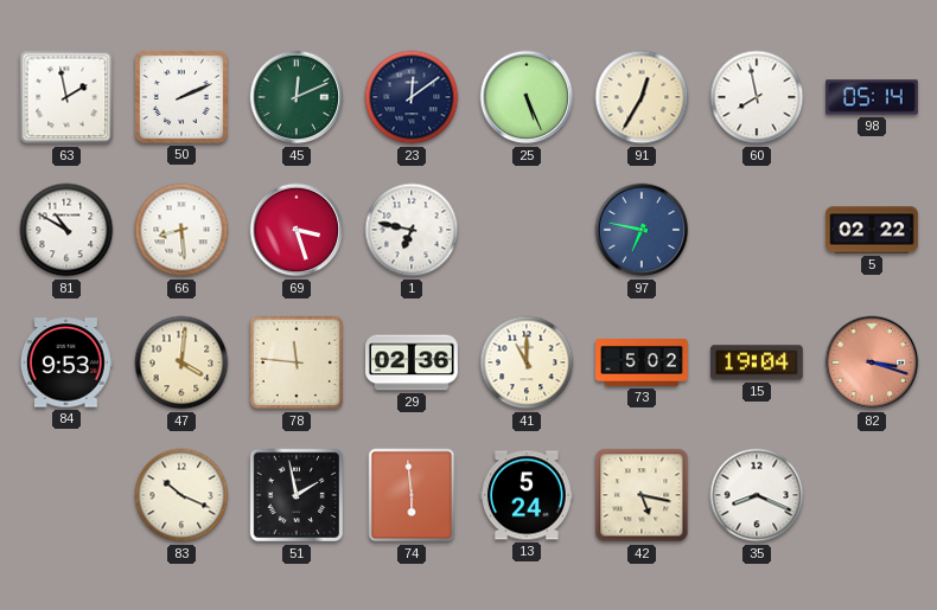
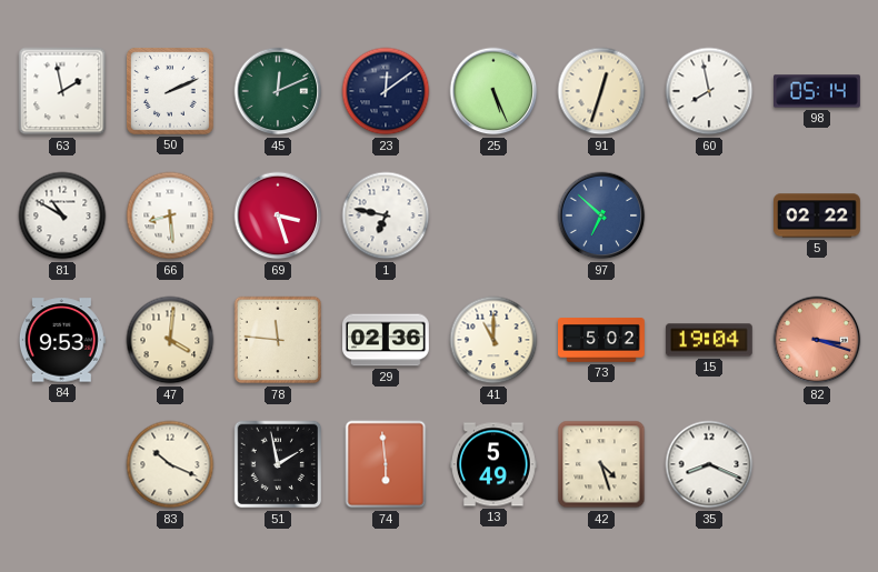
91: 12:35 -> 12:33
97: 6:47 -> 6:52
13: 5:24 -> 5:49
42: 5:17 -> 4:27
